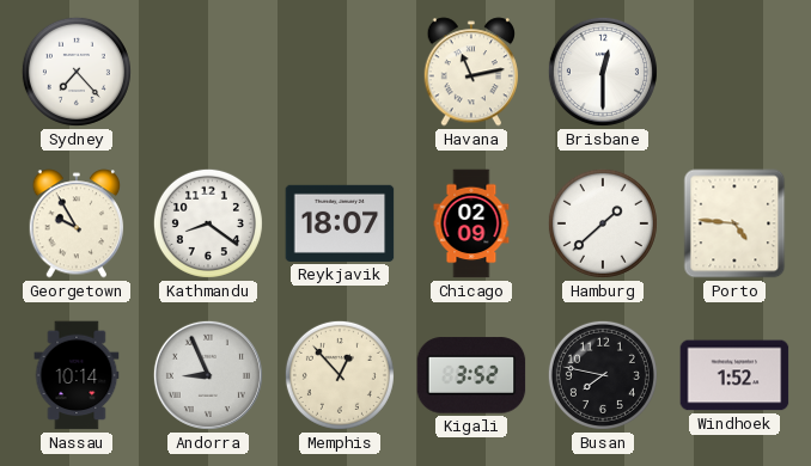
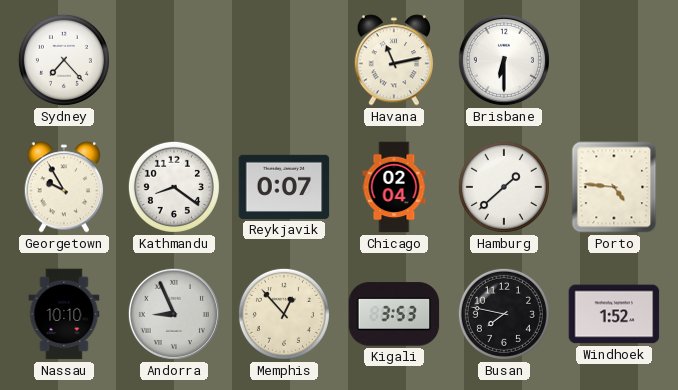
Brisbane: 12:30 -> 6:30
Reykjavik: 18:07 -> 0:07
Chicago: 02:09 -> 02:04
Nassau: 10:14 -> 10:10
Kigali: 3:52 -> 3:53
